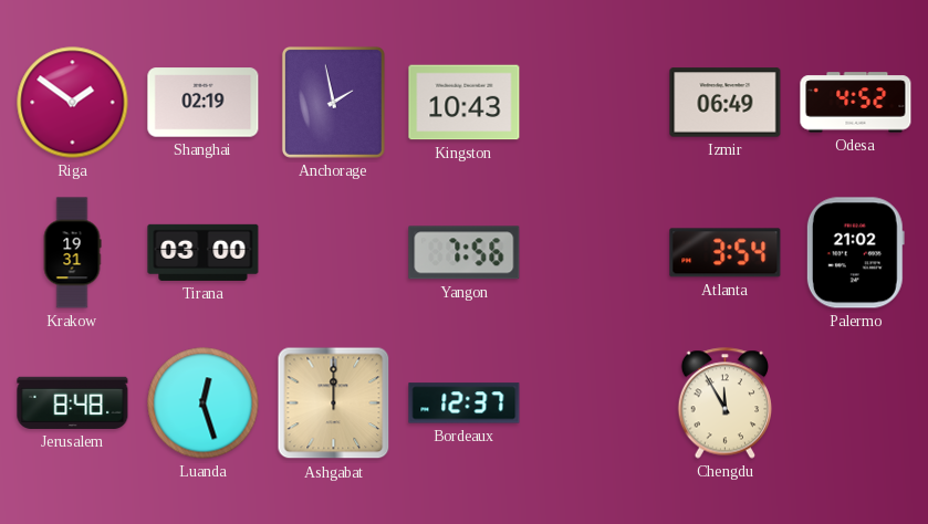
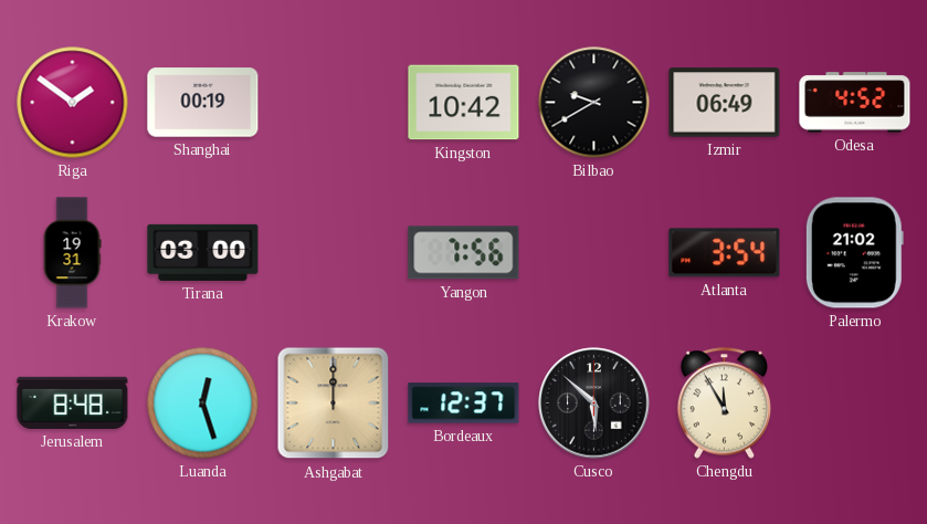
Shanghai: 02:19 -> 00:19
Anchorage: 1:58 -> none
Kingston: 10:43 -> 10:42
Bilbao: none -> 9:40
Cusco: none -> 5:52
